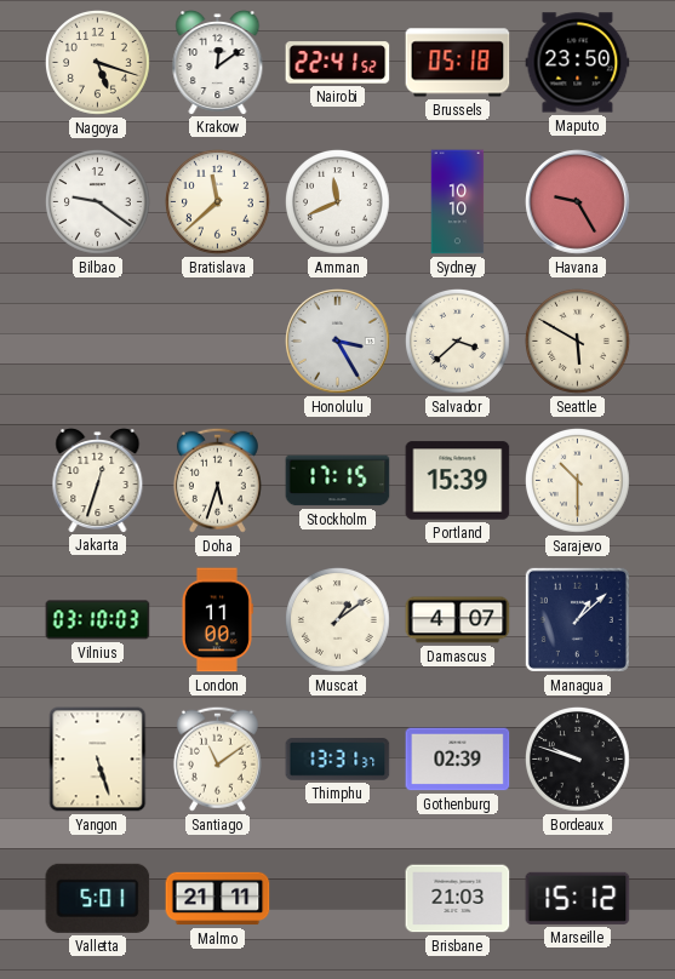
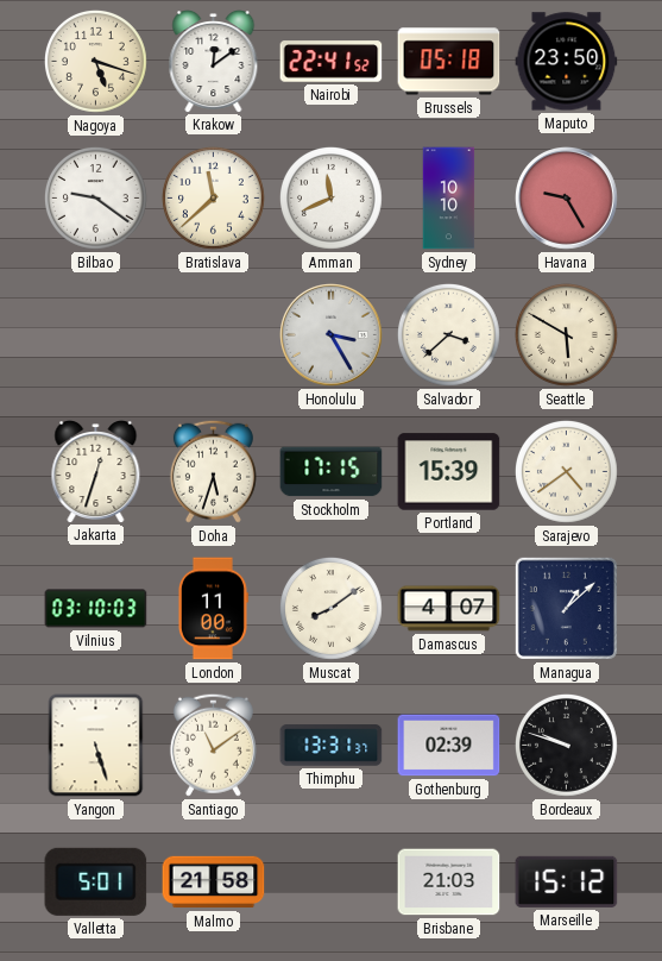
Sarajevo: 10:30 -> 4:39
Muscat: 1:09 -> 8:09
Malmo: 21:11 -> 21:58
